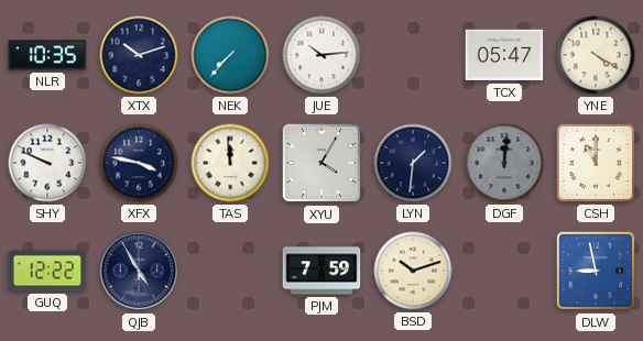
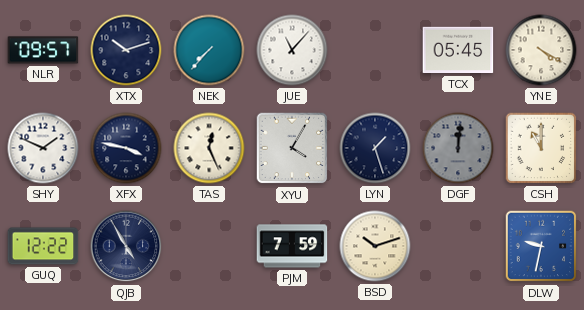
NLR: 10:35 -> 09:57
JUE: 10:14 -> 11:07
TCX: 05:47 -> 05:45
SHY: 9:49 -> 1:49
TAS: 11:59 -> 12:26
LYN: 1:31 -> 1:27
DLW: 8:58 -> 9:32
